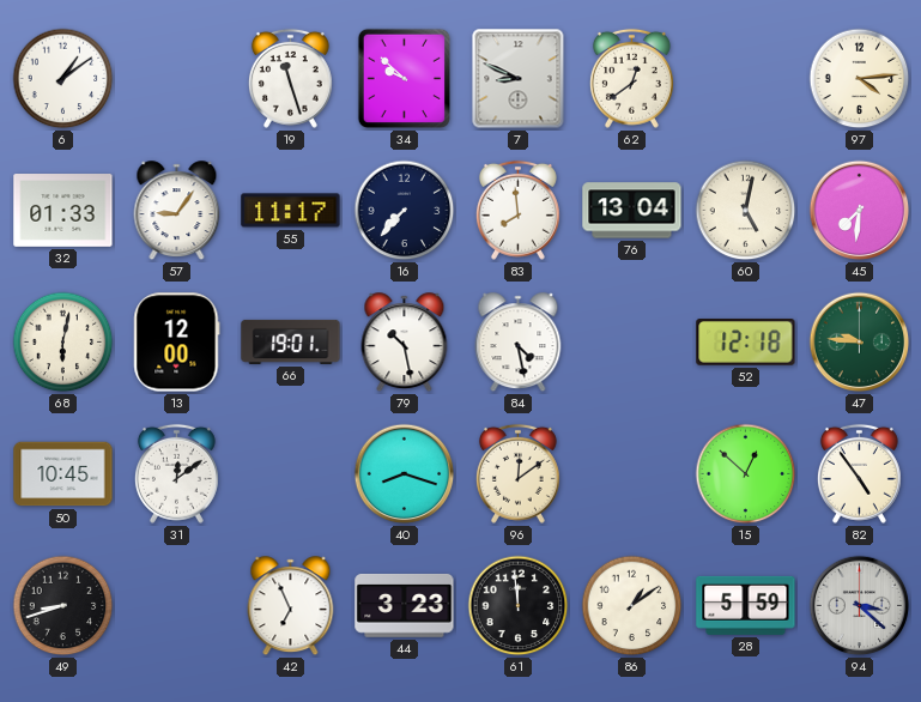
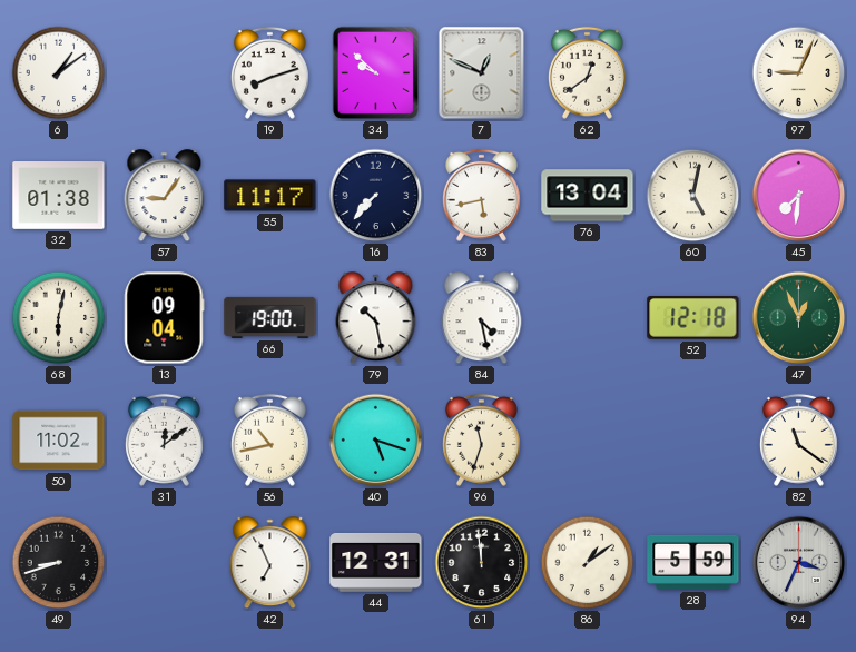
19: 11:27 -> 8:12
7: 8:49 -> 12:49
97: 4:14 -> 9:04
32: 01:33 -> 01:38
83: 7:59 -> 5:43
13: 12:00 -> 09:04
66: 19:01 -> 19:00
47: 9:46 -> 12:56
50: 10:45 -> 11:02
56: none -> 10:43
40: 8:18 -> 5:18
96: 12:09 -> 11:33
15: 12:52 -> none
82: 4:54 -> 11:21
44: 3:23 -> 12:31
94: 3:22 -> 3:34
